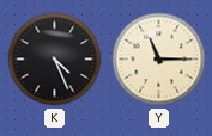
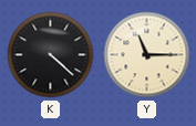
K: 4:26 -> 4:22
